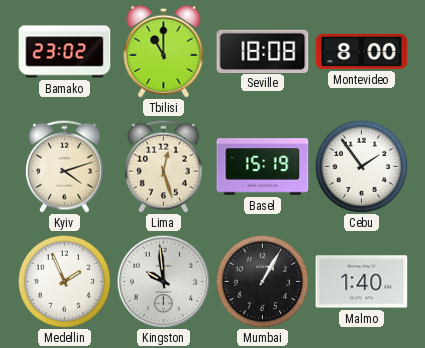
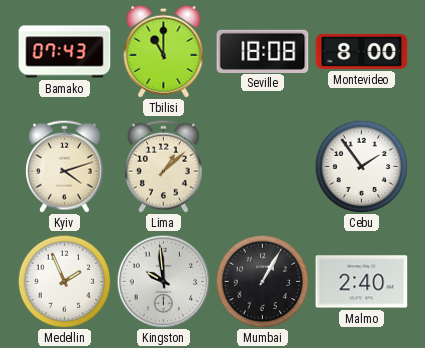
Bamako: 23:02 -> 07:43
Lima: 12:27 -> 1:08
Basel: 15:19 -> none
Malmo: 1:40 -> 2:40
